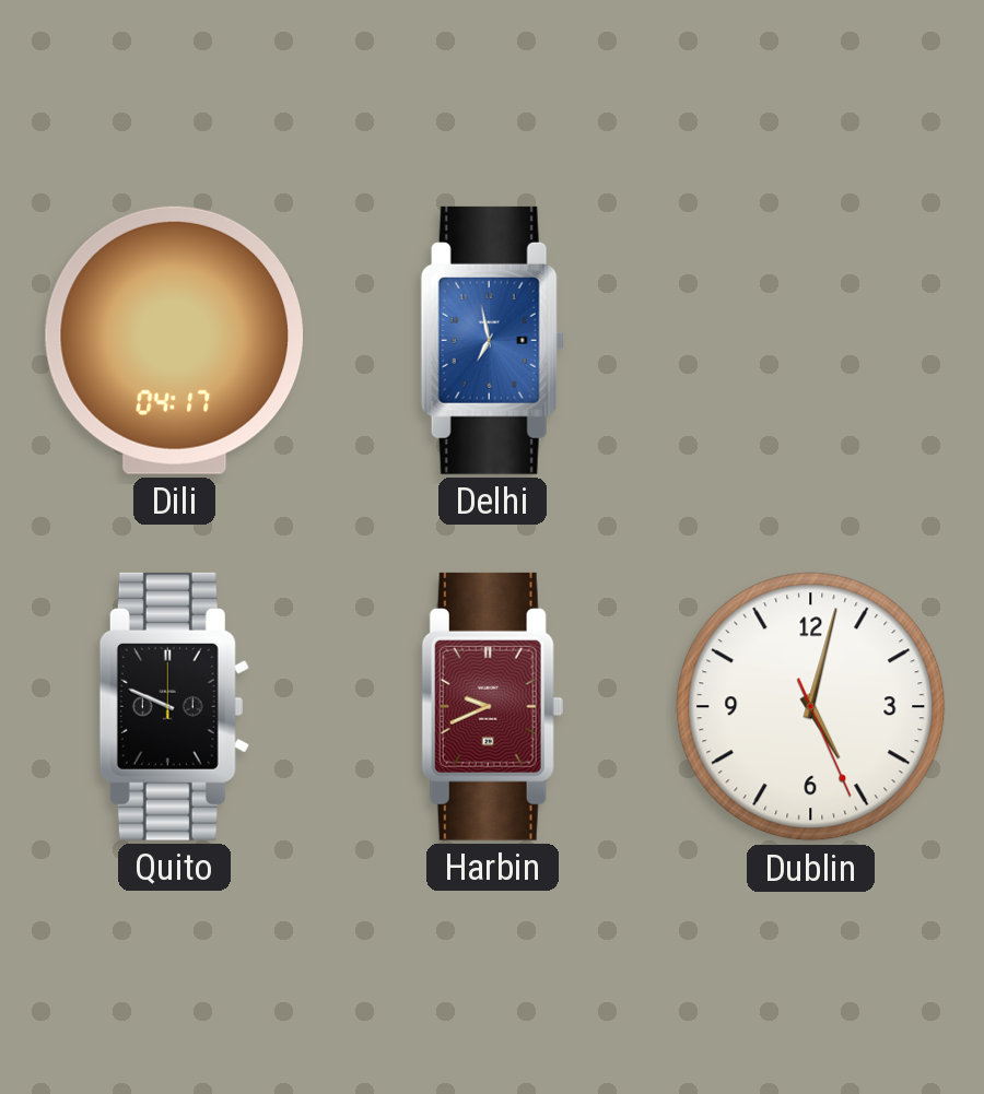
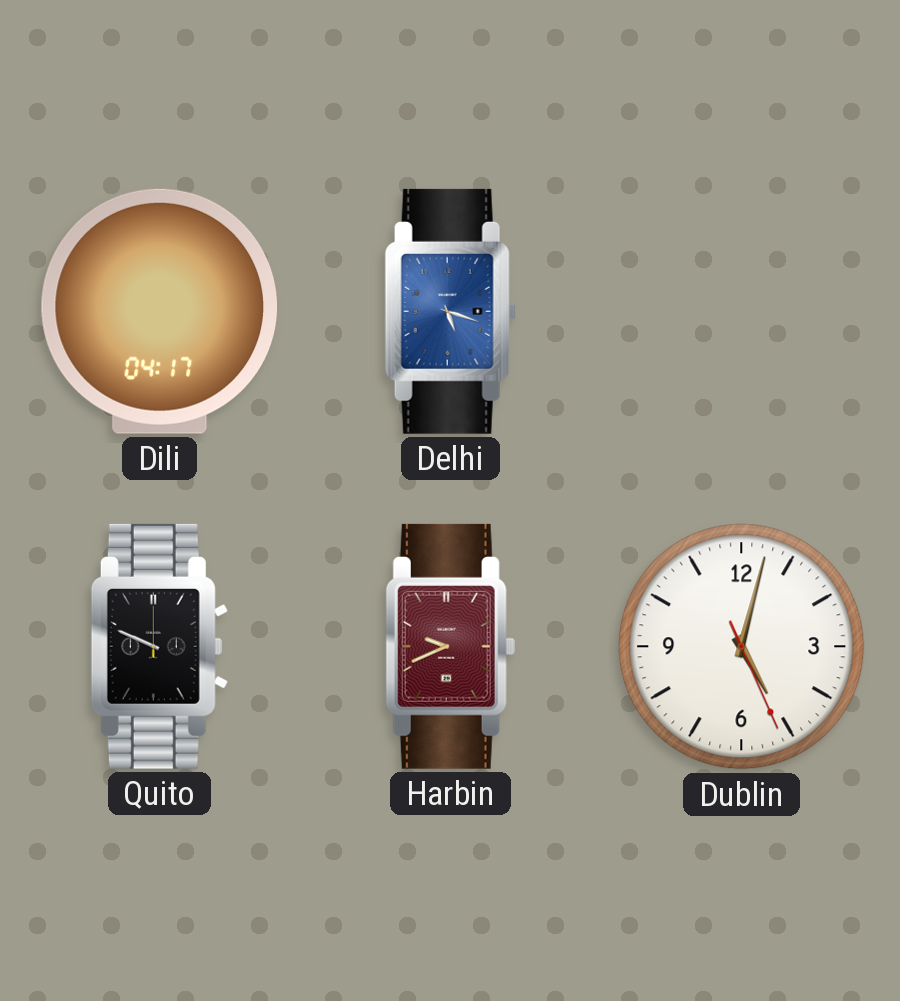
Delhi: 6:58 -> 5:18
